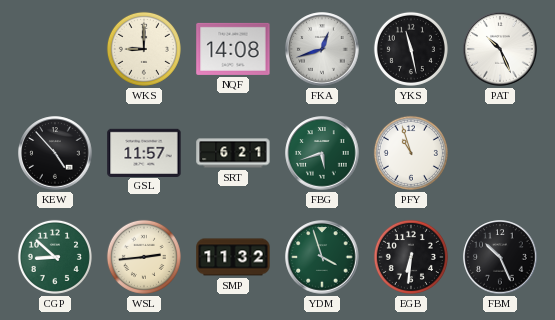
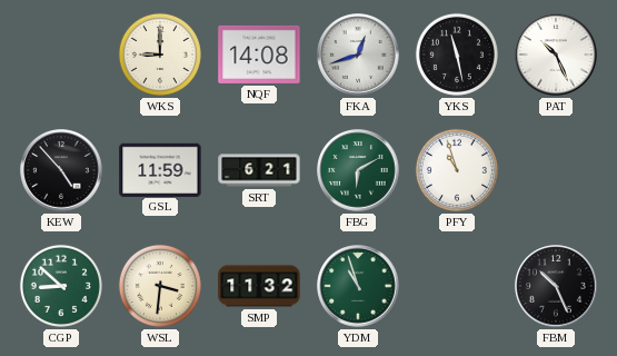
GSL: 11:57 -> 11:59
FBG: 5:42 -> 6:10
WSL: 2:44 -> 3:31
YDM: 3:57 -> 10:57
EGB: 6:31 -> none
